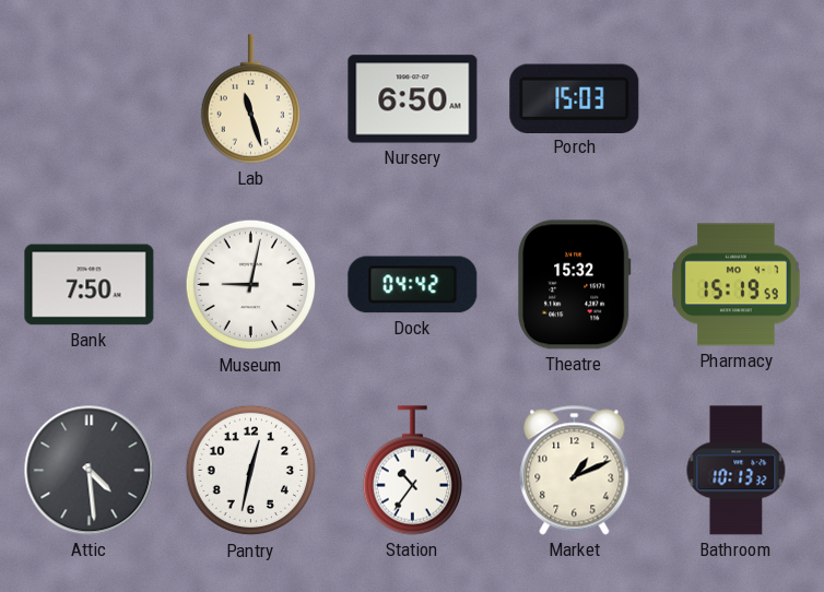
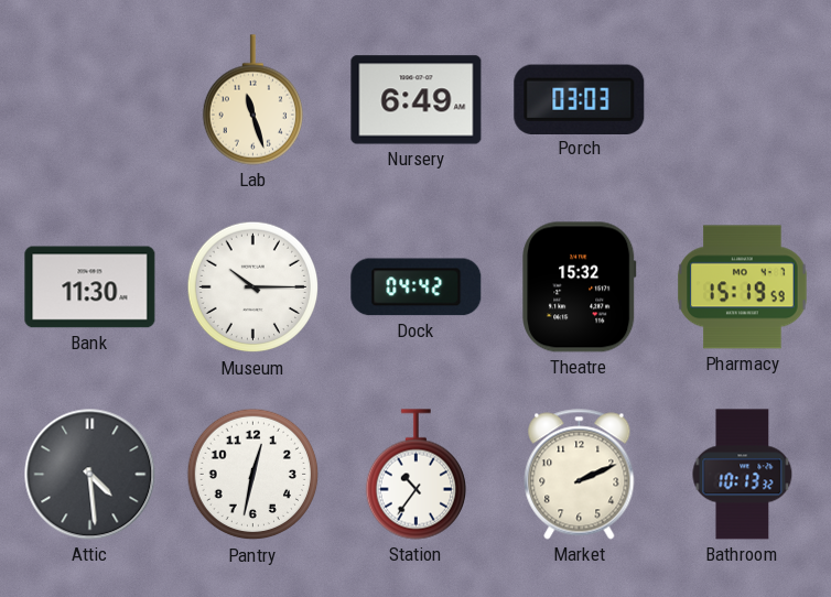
Nursery: 6:50 -> 6:49
Porch: 15:03 -> 03:03
Bank: 7:50 -> 11:30
Museum: 9:02 -> 10:15
Market: 1:11 -> 2:11
